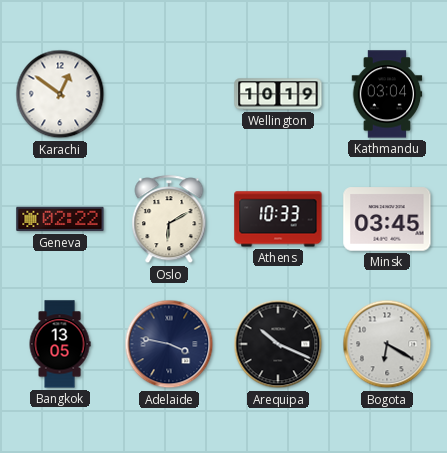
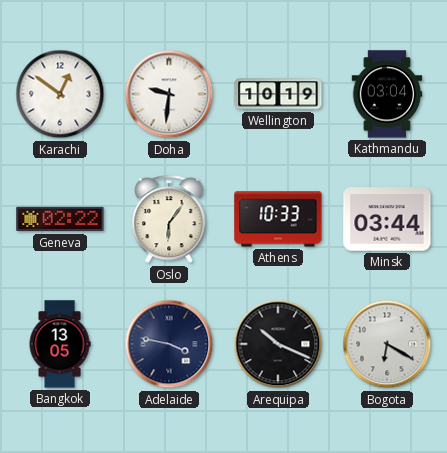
Doha: none -> 9:31
Oslo: 6:10 -> 6:06
Minsk: 03:45 -> 03:44
